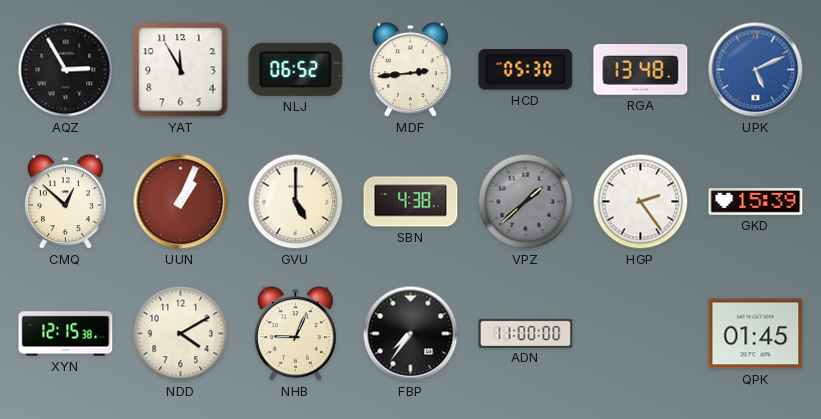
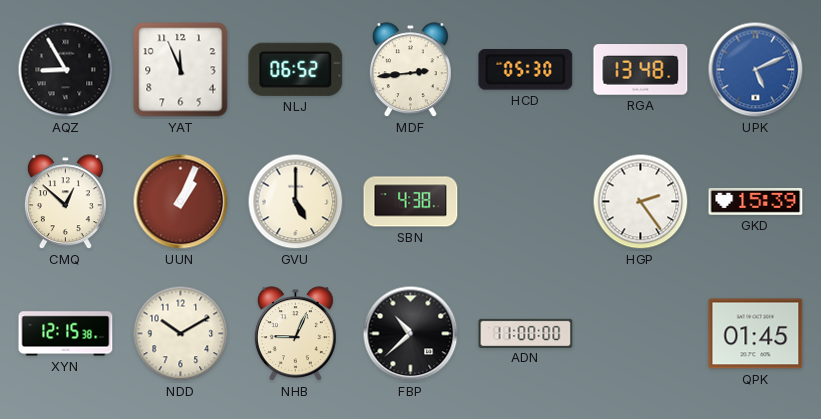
AQZ: 2:55 -> 8:55
YAT: 11:55 -> 11:56
VPZ: 1:38 -> none
NDD: 4:10 -> 10:10
FBP: 7:36 -> 10:38
